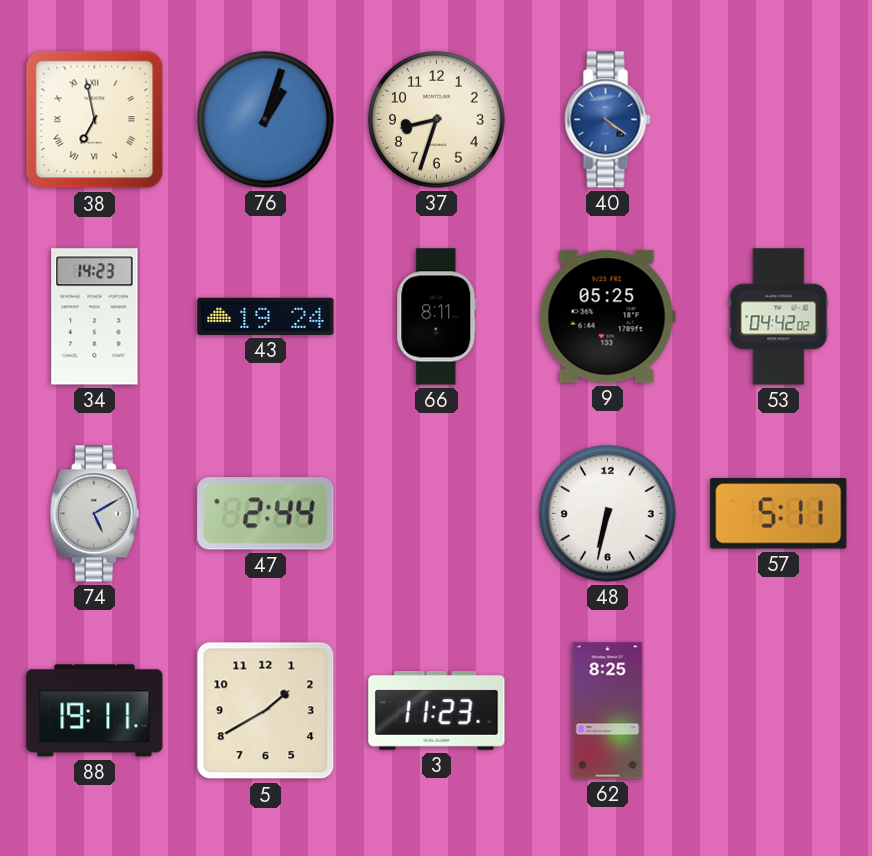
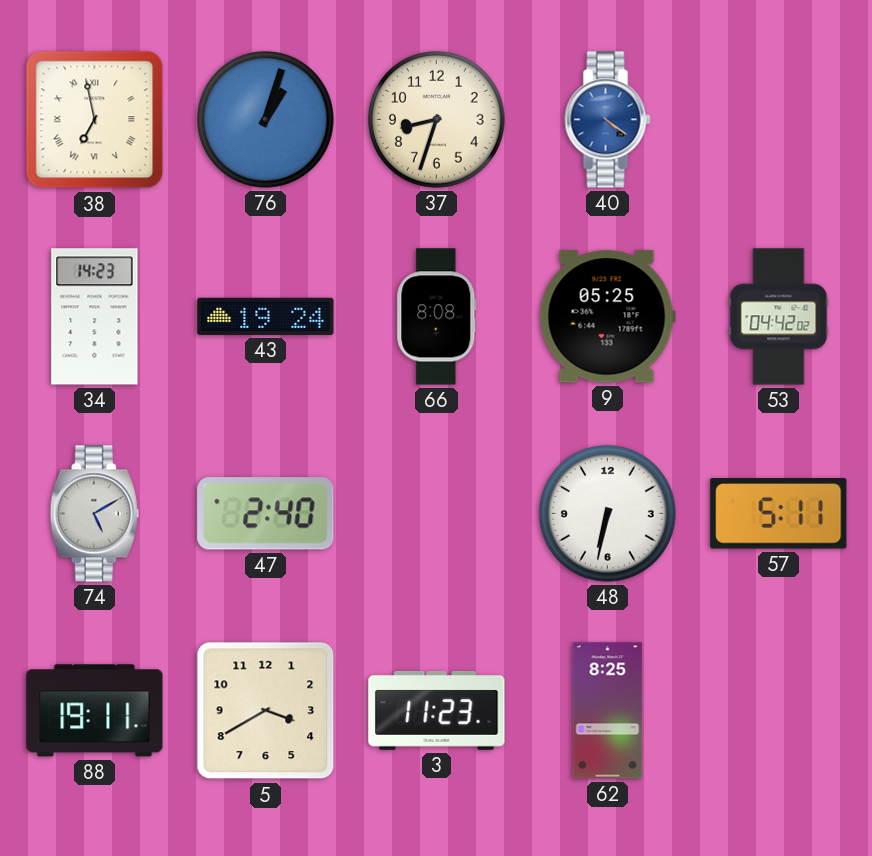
66: 8:11 -> 8:08
47: 2:44 -> 2:40
5: 1:40 -> 3:40
